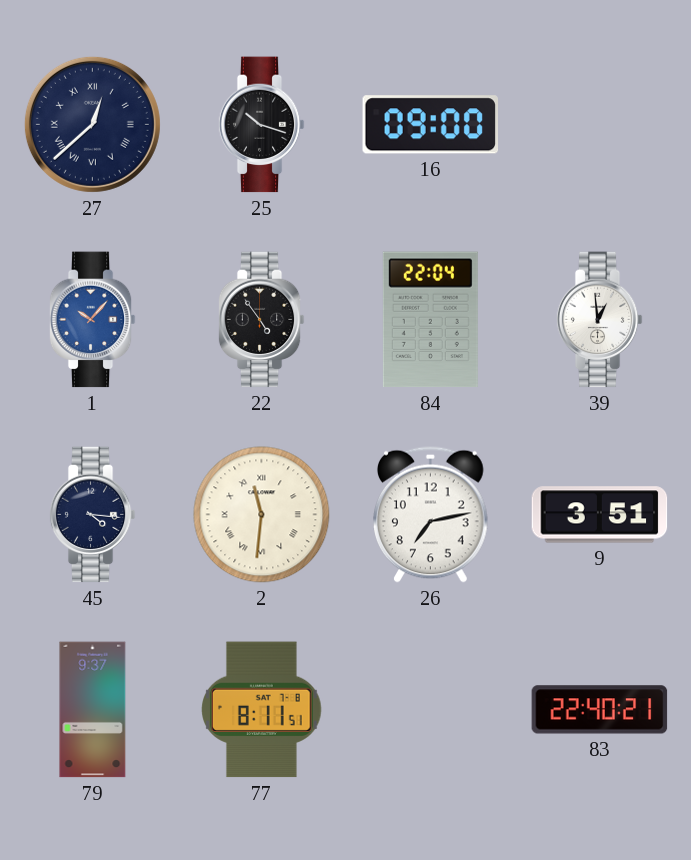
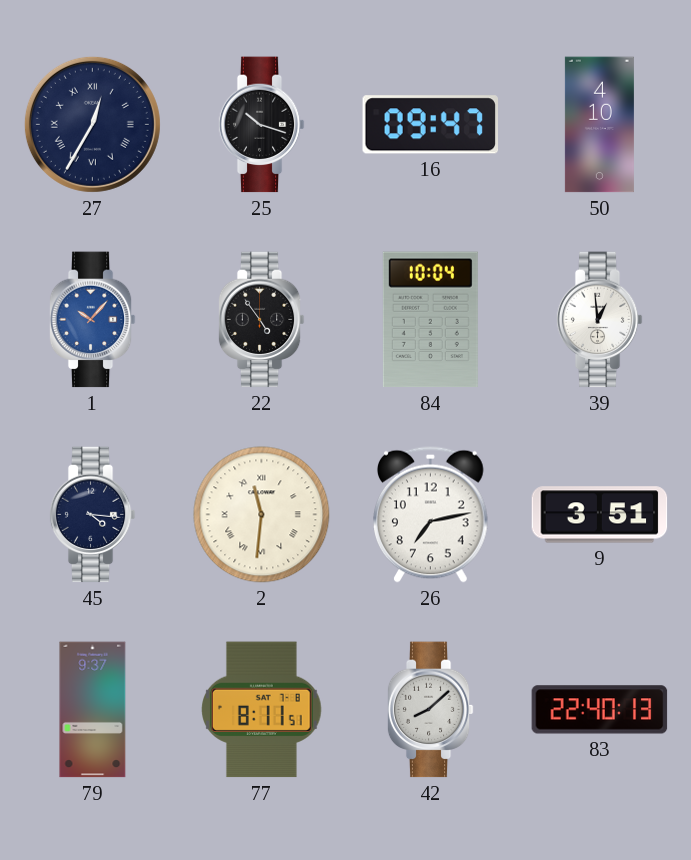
27: 12:38 -> 12:35
16: 09:00 -> 09:47
50: none -> 4:10
84: 22:04 -> 10:04
42: none -> 8:08
83: 22:40:21 -> 22:40:13
